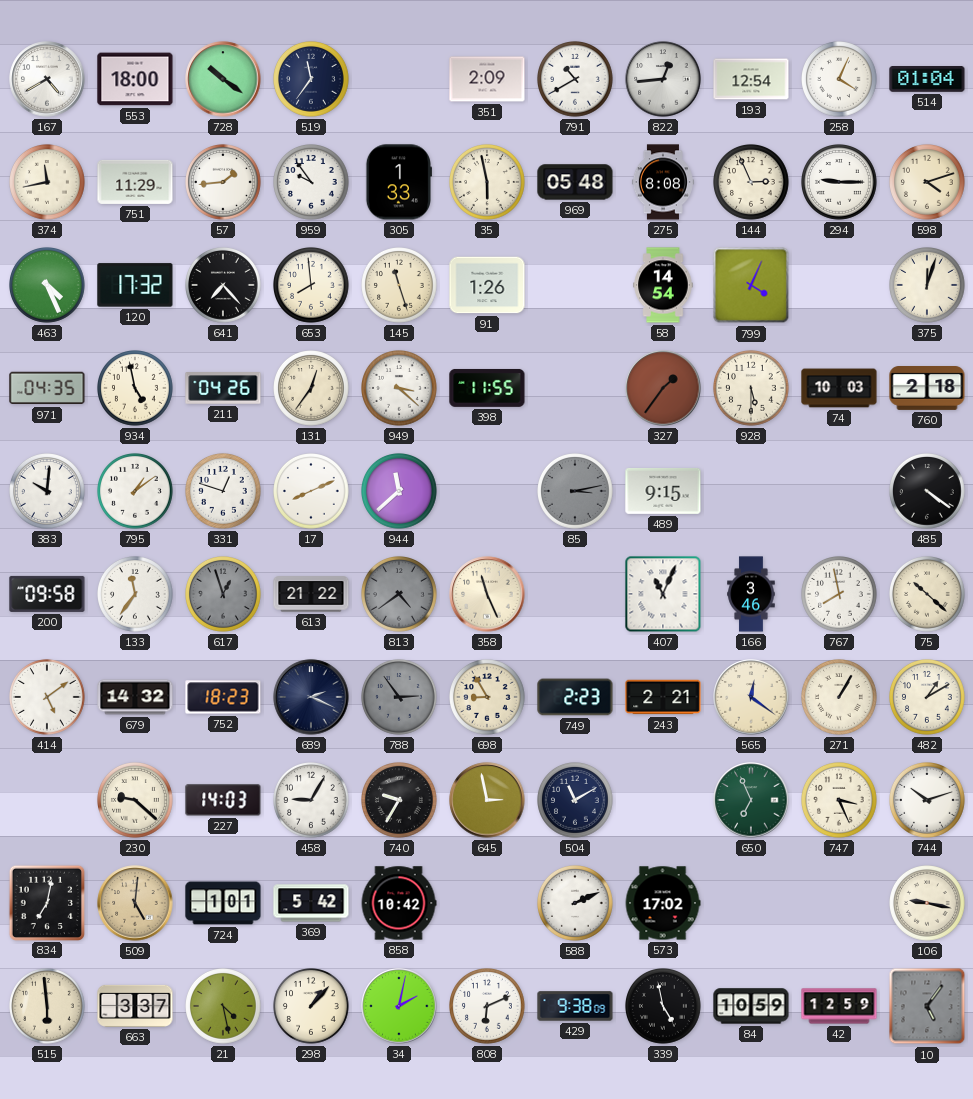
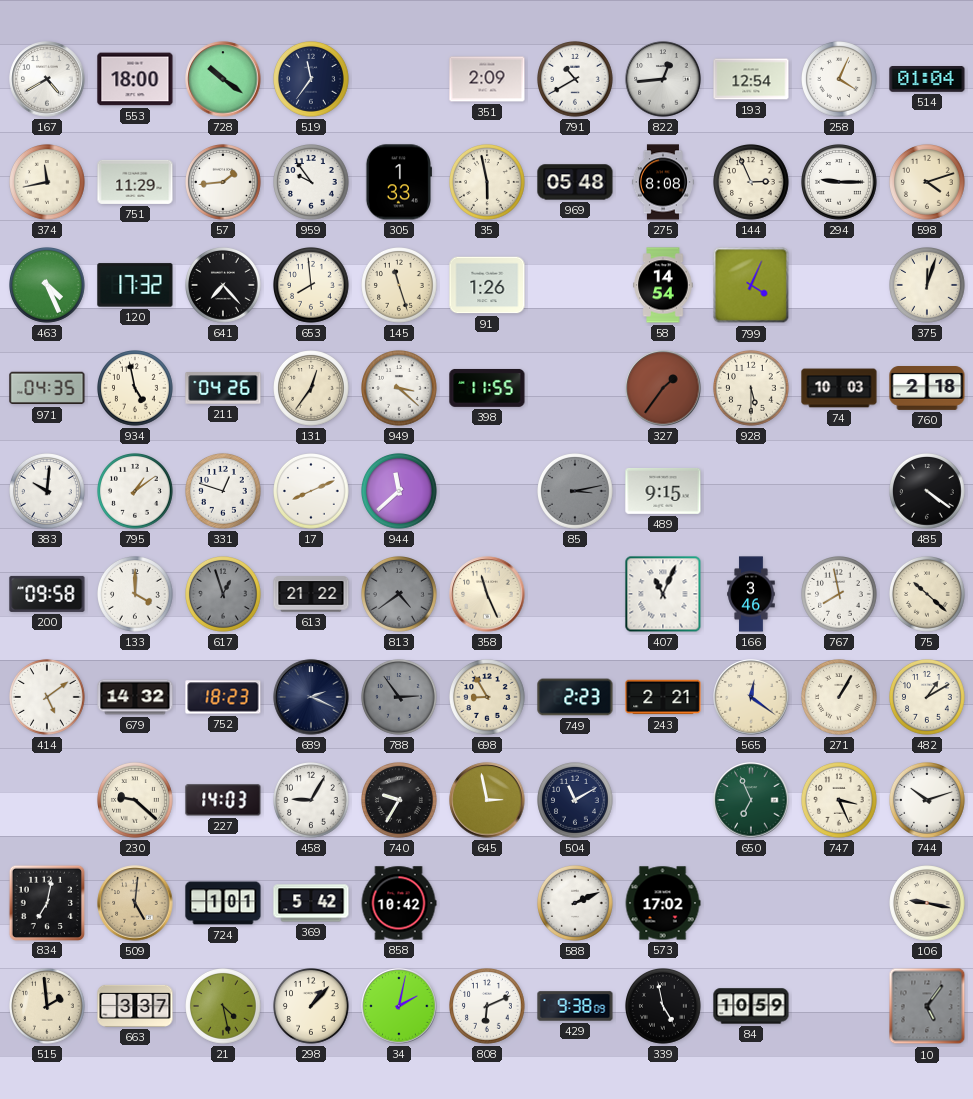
133: 11:36 -> 4:00
515: 5:59 -> 1:59
42: 12:59 -> none
